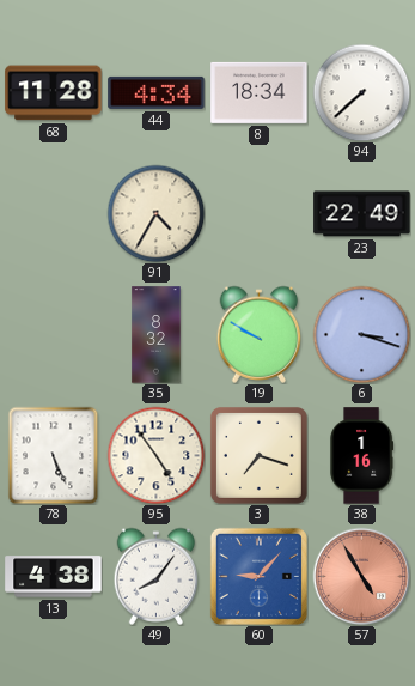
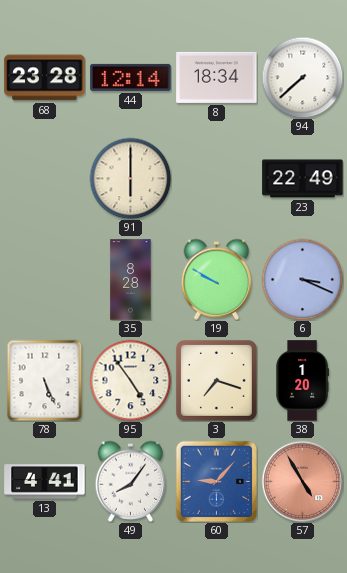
68: 11:28 -> 23:28
44: 4:34 -> 12:14
91: 4:35 -> 6:00
35: 8:32 -> 8:28
6: 3:18 -> 3:19
38: 1:16 -> 1:20
13: 4:38 -> 4:41
